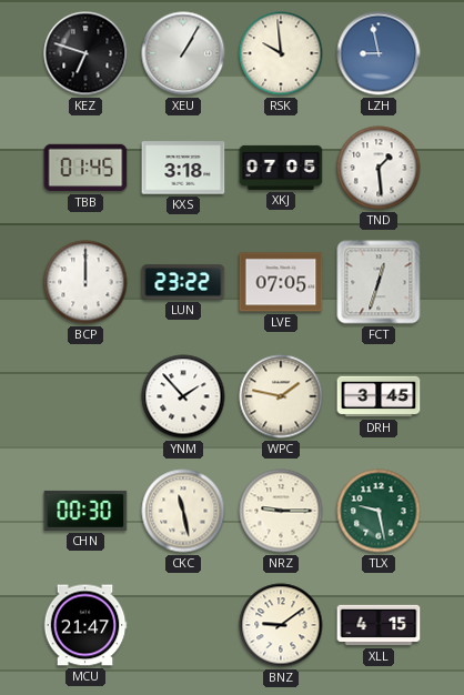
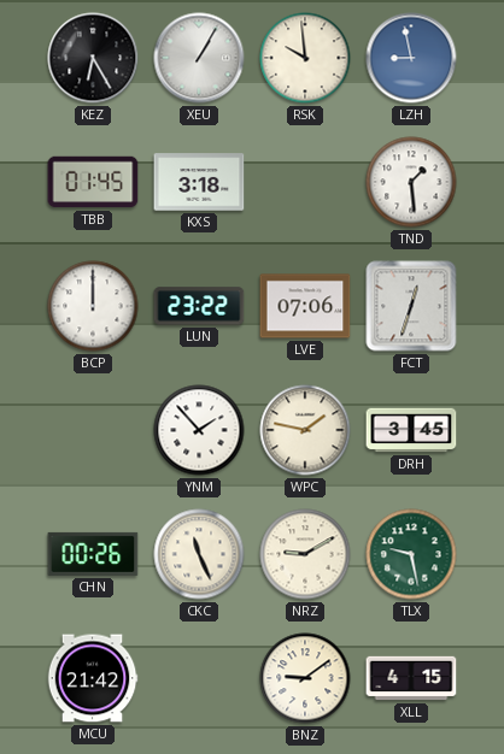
KEZ: 6:48 -> 6:25
XKJ: 07:05 -> none
LVE: 07:05 -> 07:06
CHN: 00:30 -> 00:26
CKC: 11:28 -> 11:26
NRZ: 9:15 -> 9:10
MCU: 21:47 -> 21:42
